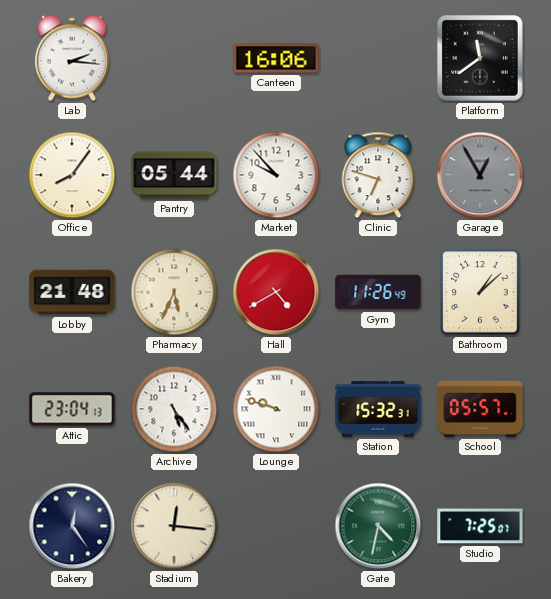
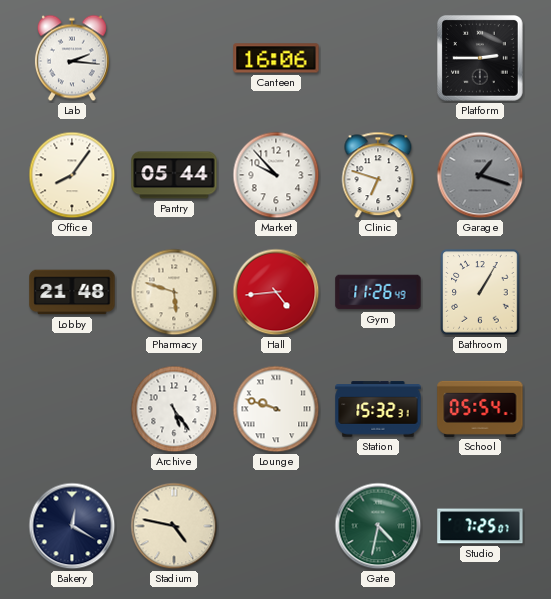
Platform: 11:39 -> 2:45
Garage: 12:55 -> 1:18
Pharmacy: 5:34 -> 5:48
Hall: 4:40 -> 4:44
Bathroom: 1:08 -> 1:05
Attic: 23:04 -> none
School: 05:57 -> 05:54
Bakery: 12:24 -> 12:20
Stadium: 12:16 -> 4:47
